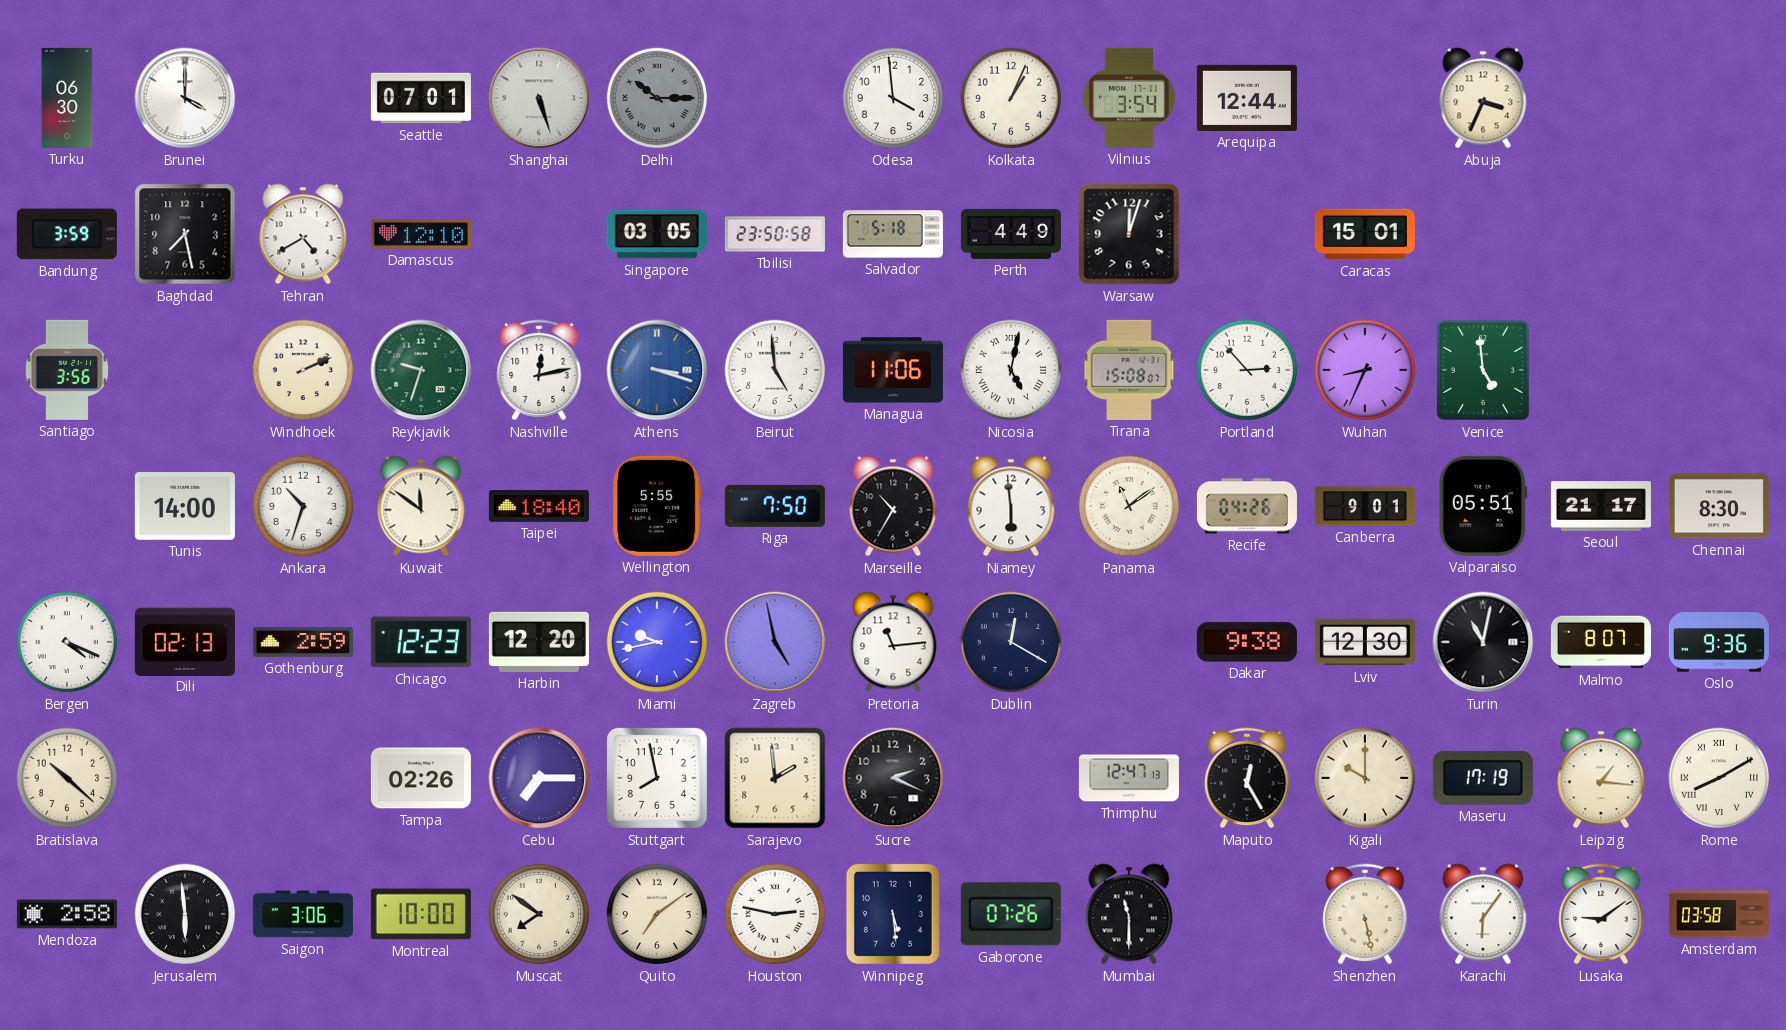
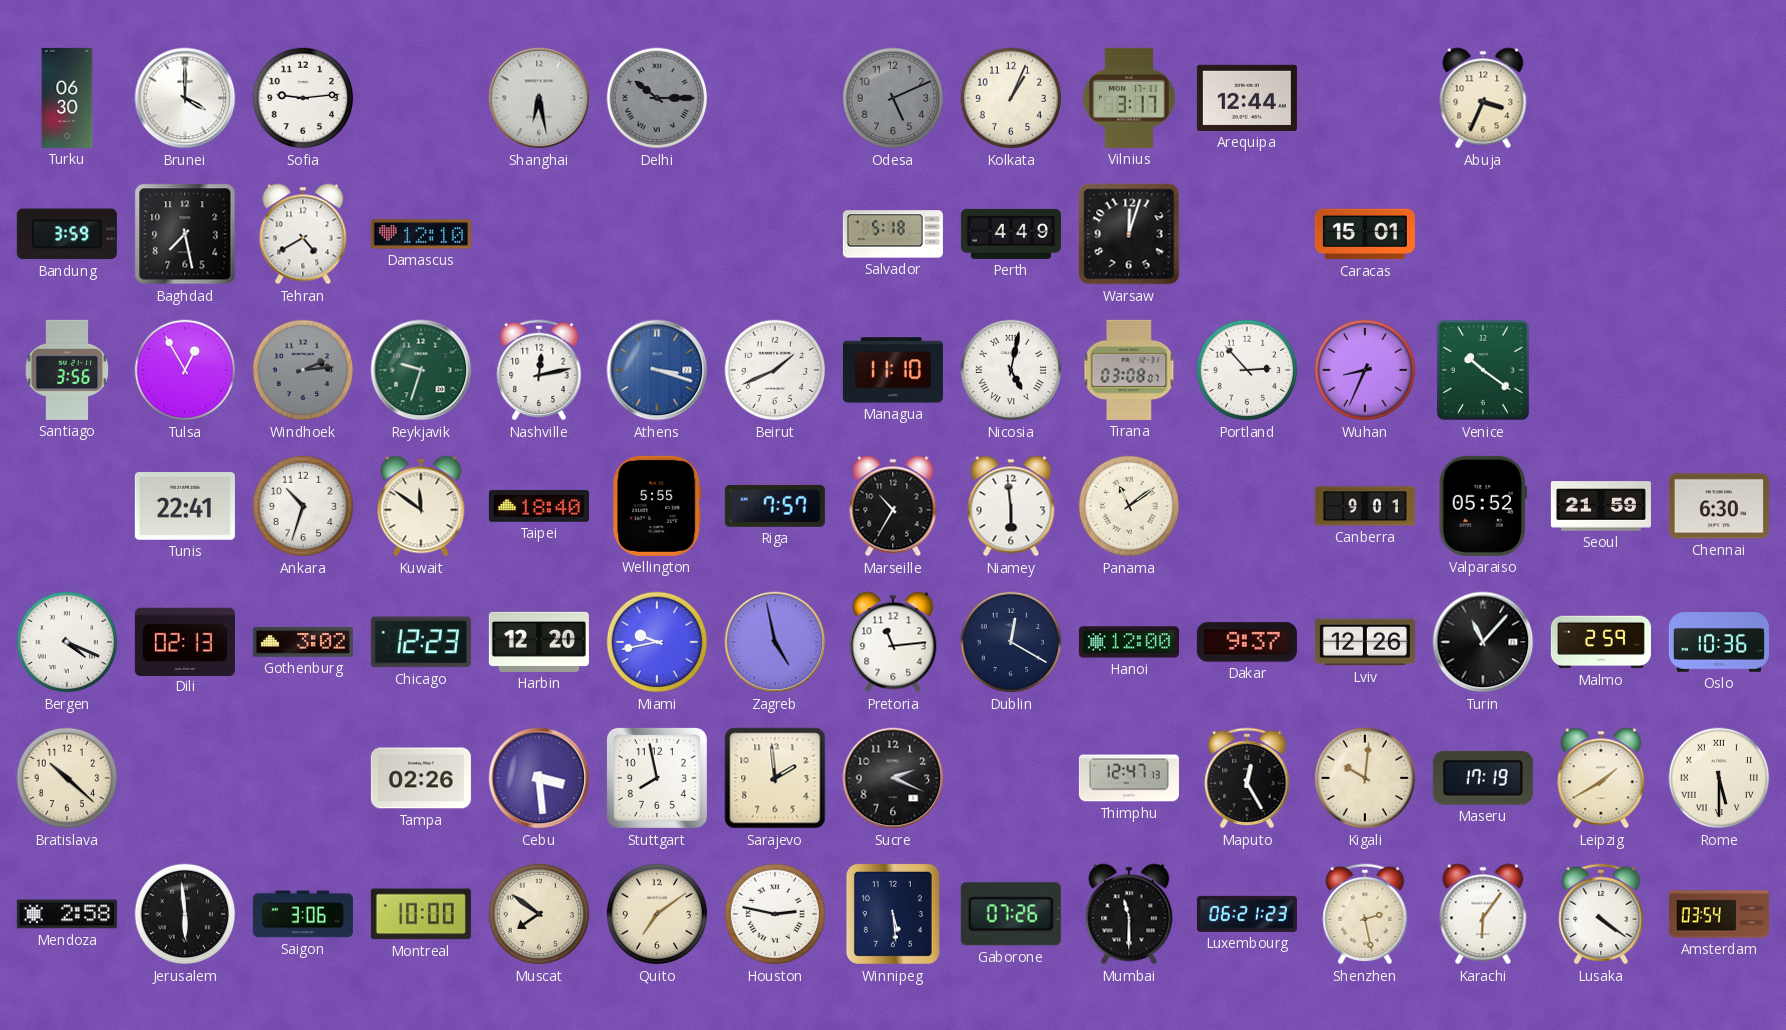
Sofia: none -> 9:14
Seattle: 07:01 -> none
Shanghai: 5:27 -> 6:28
Odesa: 3:59 -> 5:11
Odesa dial: white -> grey
Vilnius: 3:54 -> 3:17
Singapore: 03:05 -> none
Tbilisi: 23:50 -> none
Tulsa: none -> 12:55
Windhoek: 2:11 -> 2:14
Windhoek dial: cream -> grey
Beirut: 4:59 -> 1:41
Managua: 11:06 -> 11:10
Tirana: 15:08 -> 03:08
Venice: 4:59 -> 10:21
Tunis: 14:00 -> 22:41
Riga: 7:50 -> 7:57
Recife: 04:26 -> none
Valparaiso: 05:51 -> 05:52
Seoul: 21:17 -> 21:59
Chennai: 8:30 -> 6:30
Gothenburg: 2:59 -> 3:02
Hanoi: none -> 12:00
Dakar: 9:38 -> 9:37
Lviv: 12:30 -> 12:26
Turin: 11:02 -> 11:07
Malmo: 8:07 -> 2:59
Oslo: 9:36 -> 10:36
Cebu: 7:15 -> 3:29
Kigali: 10:00 -> 10:01
Leipzig: 1:16 -> 1:40
Rome: 8:10 -> 5:30
Luxembourg: none -> 06:21
Shenzhen: 5:28 -> 2:28
Lusaka: 9:09 -> 4:21
Amsterdam: 03:58 -> 03:54
